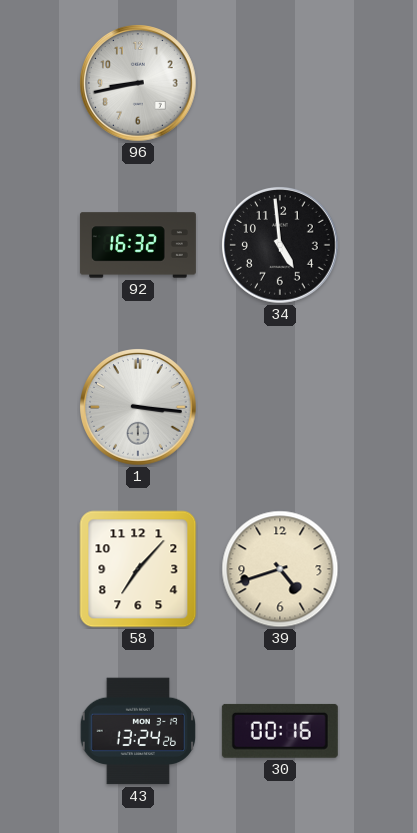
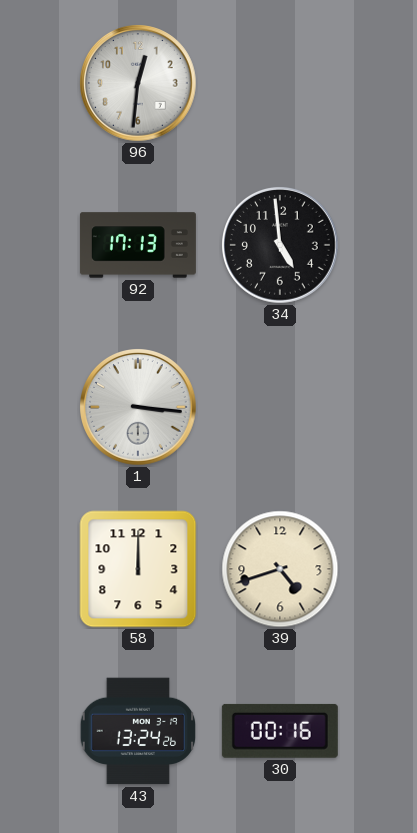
96: 8:43 -> 12:31
92: 16:32 -> 17:13
58: 7:07 -> 12:00
